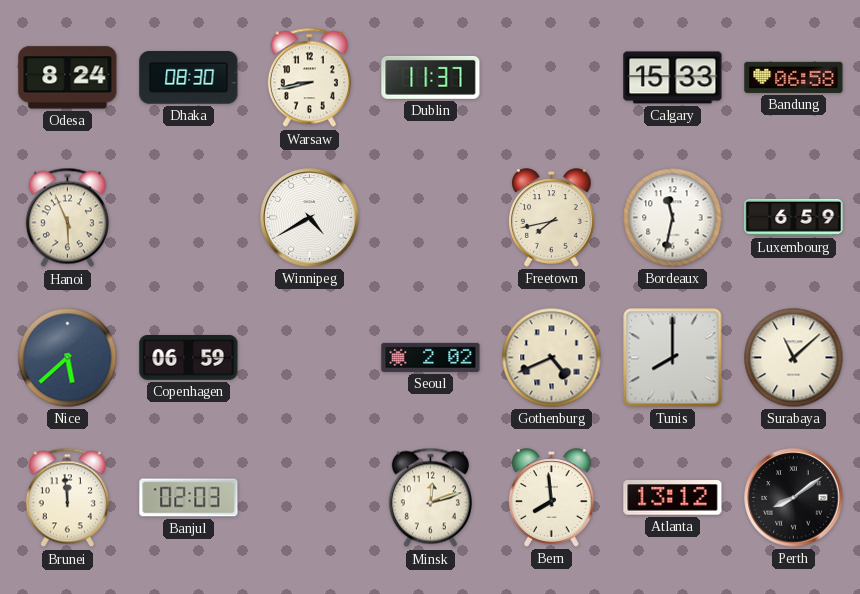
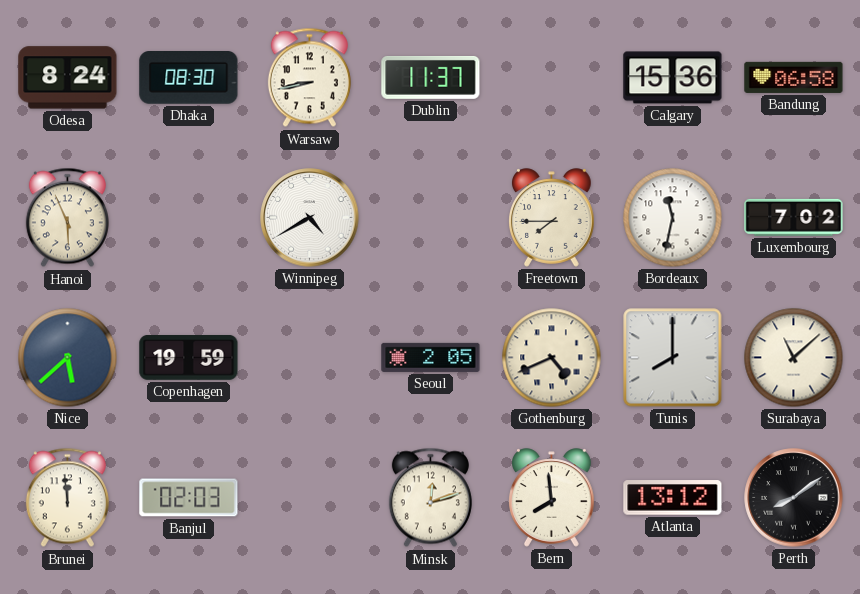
Calgary: 15:33 -> 15:36
Freetown: 7:43 -> 7:45
Luxembourg: 6:59 -> 7:02
Copenhagen: 06:59 -> 19:59
Seoul: 2:02 -> 2:05
